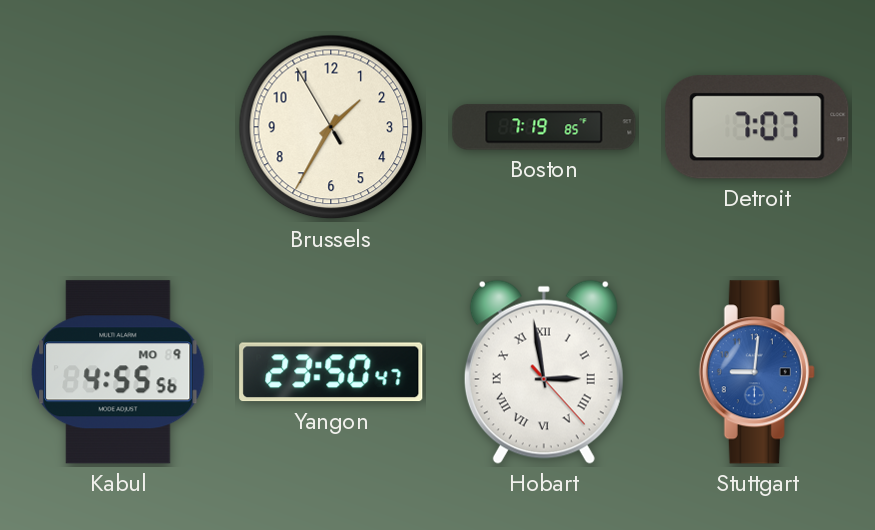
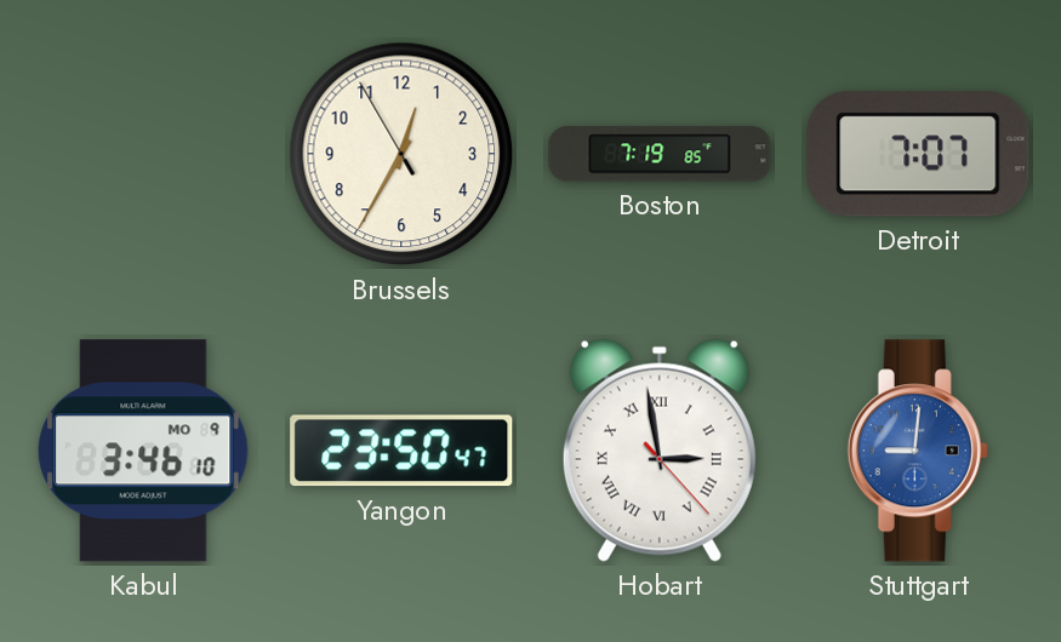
Brussels: 1:34 -> 12:34
Kabul: 4:55 -> 3:46
